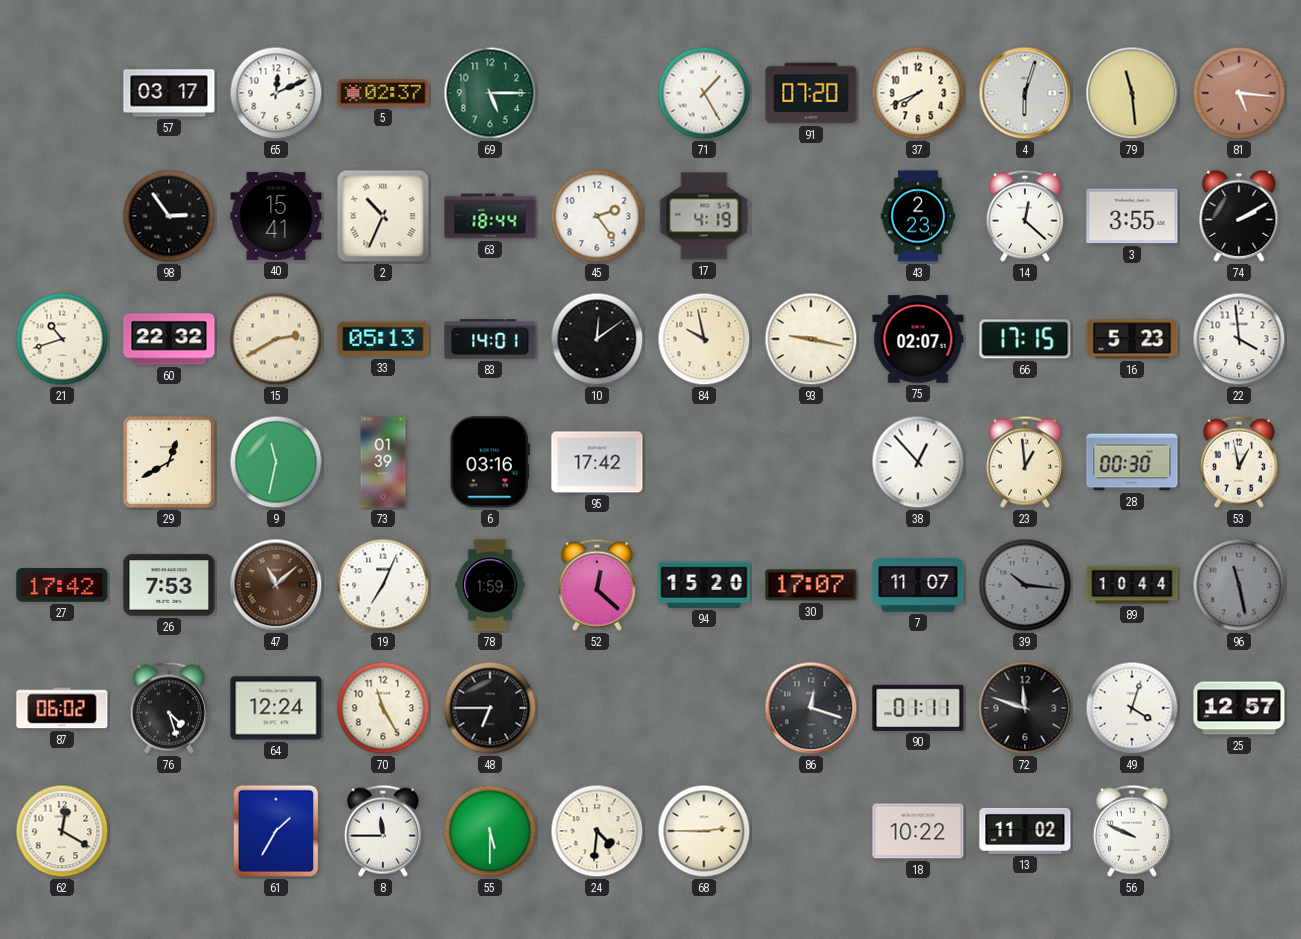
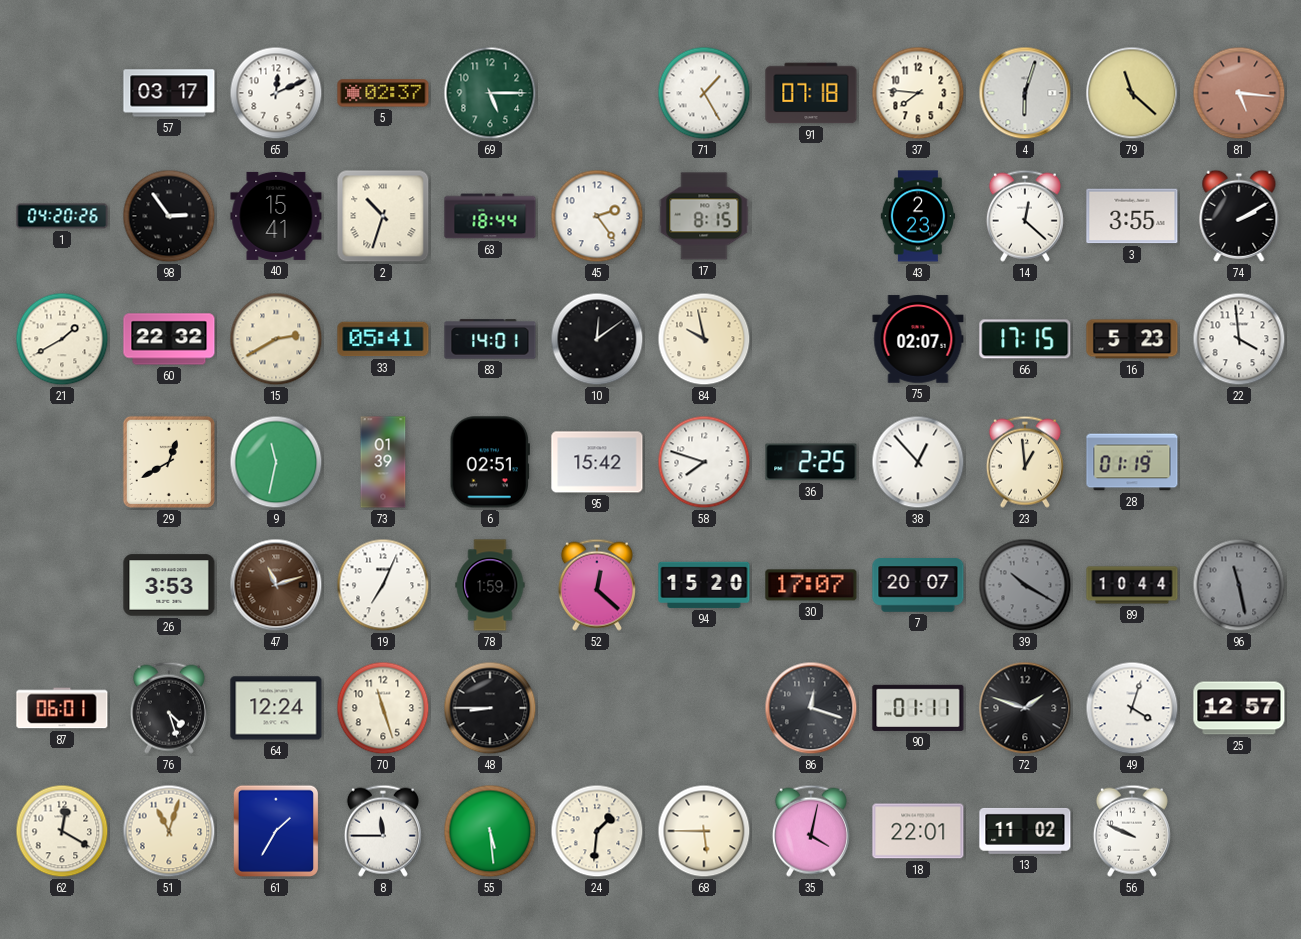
91: 07:20 -> 07:18
37: 7:41 -> 7:46
79: 11:29 -> 11:22
1: none -> 04:20
2: 10:34 -> 10:33
17: 4:19 -> 8:15
21: 10:42 -> 1:40
33: 05:13 -> 05:41
93: 9:17 -> none
6: 03:16 -> 02:51
95: 17:42 -> 15:42
58: none -> 7:48
36: none -> 2:25
28: 00:30 -> 01:19
53: 12:58 -> none
27: 17:42 -> none
26: 7:53 -> 3:53
47: 11:08 -> 11:12
7: 11:07 -> 20:07
39: 10:16 -> 10:20
87: 06:02 -> 06:01
70: 11:25 -> 11:27
48: 6:45 -> 8:45
72: 11:48 -> 1:48
51: none -> 11:03
55: 5:30 -> 5:29
24: 4:31 -> 1:31
68: 2:45 -> 5:45
35: none -> 4:02
18: 10:22 -> 22:01
